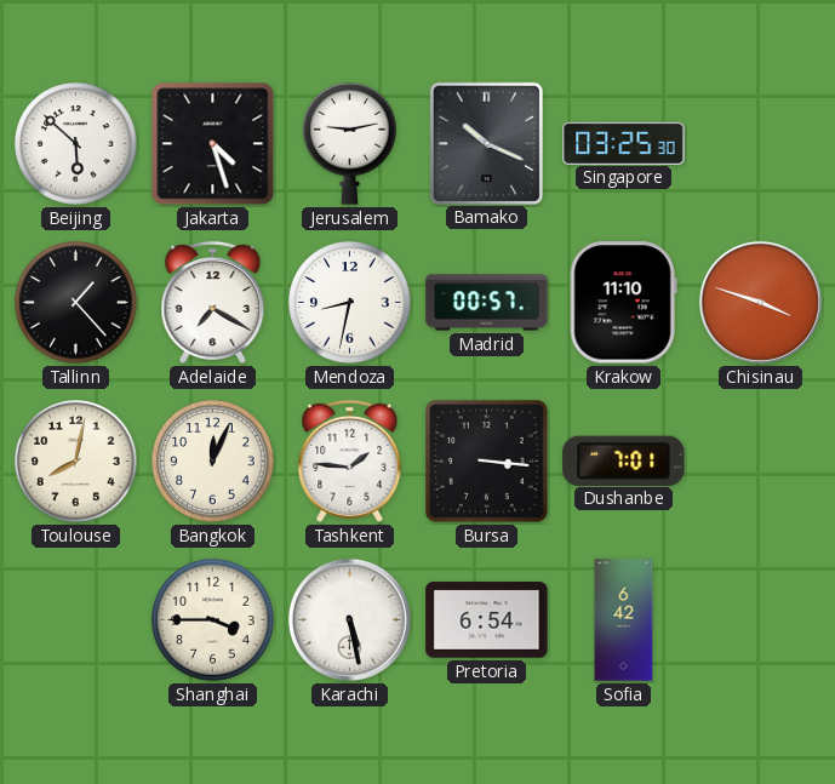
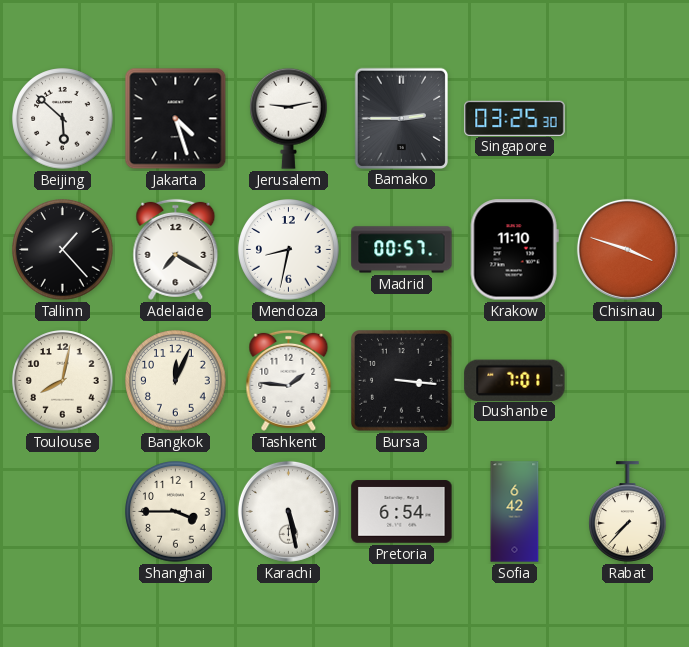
Bamako: 10:19 -> 2:45
Rabat: none -> 7:37
